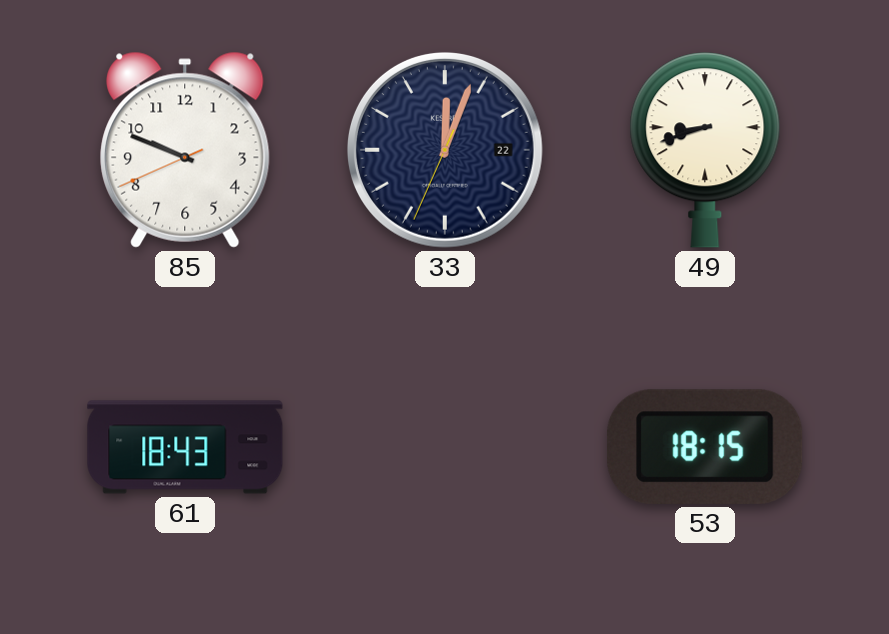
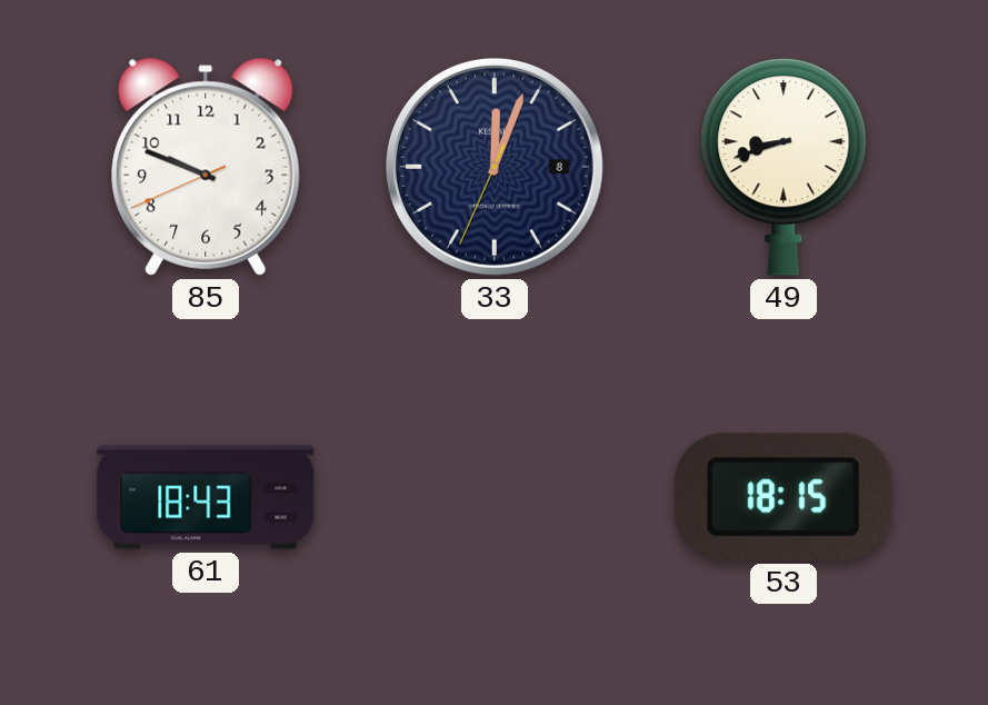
33 date: 22 -> 8
